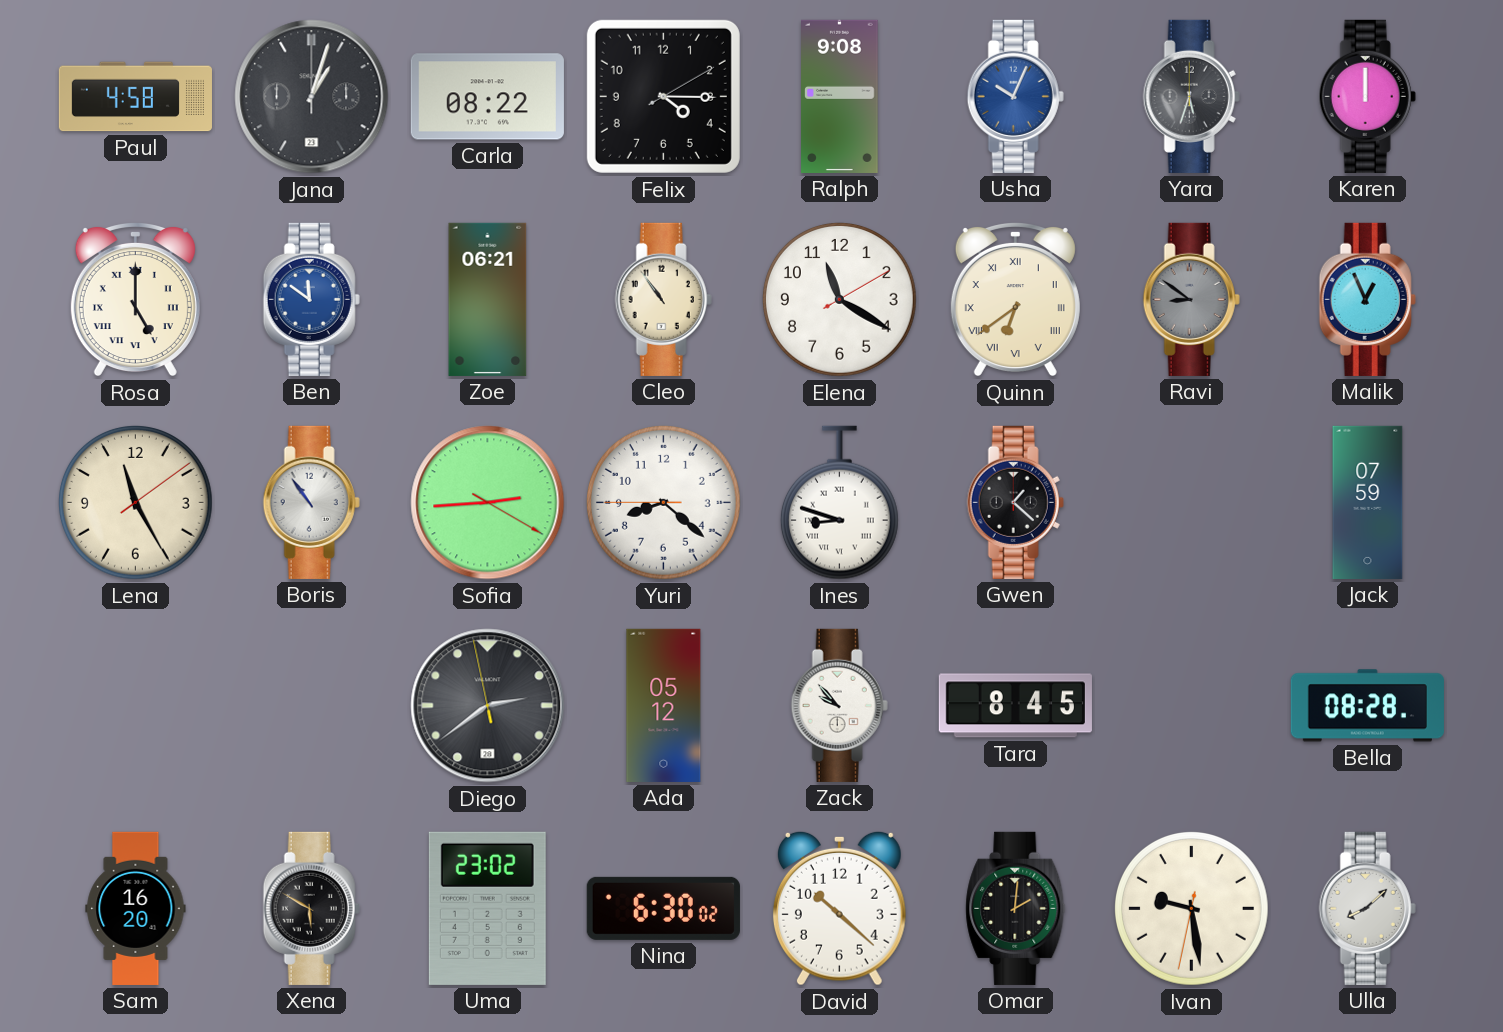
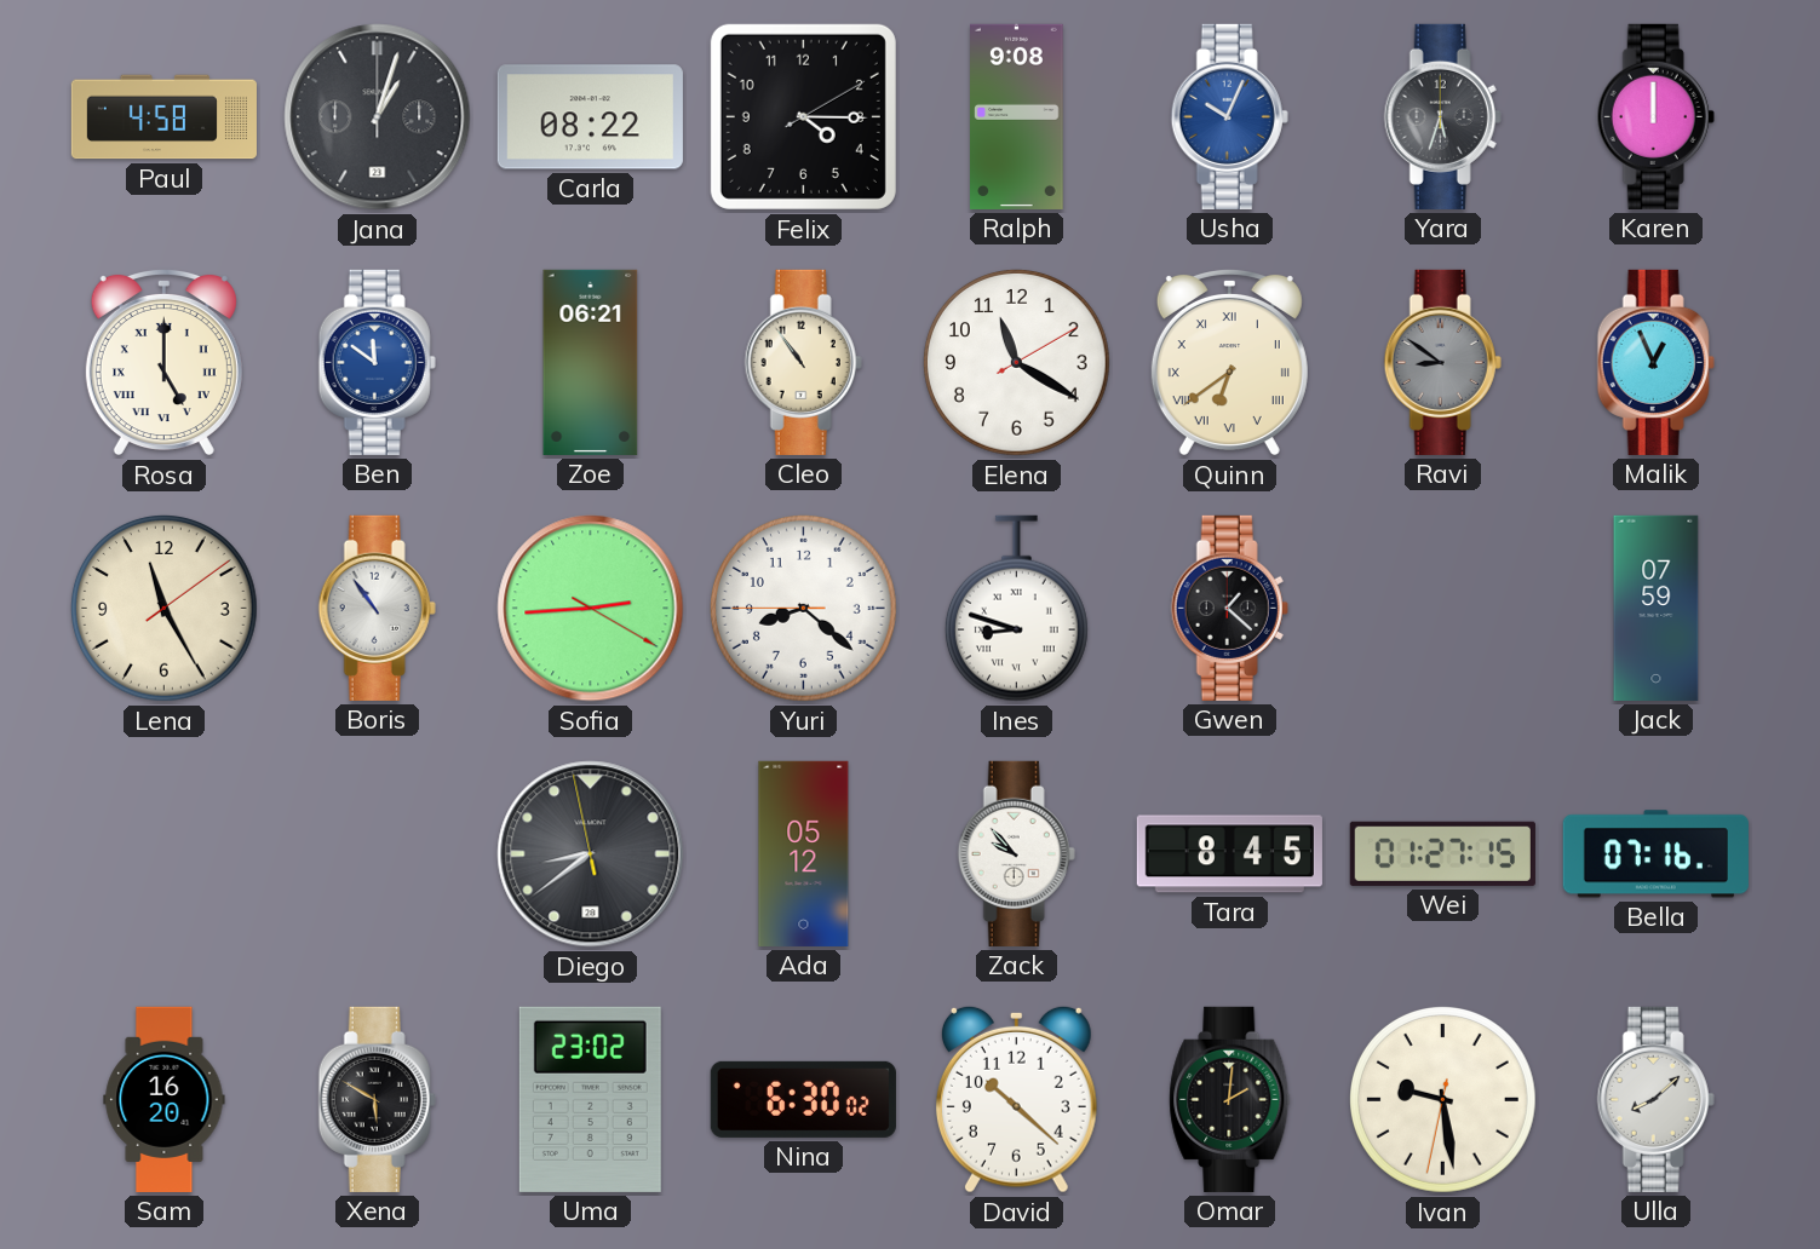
Diego: 2:38 -> 8:38
Wei: none -> 01:27
Bella: 08:28 -> 07:16
